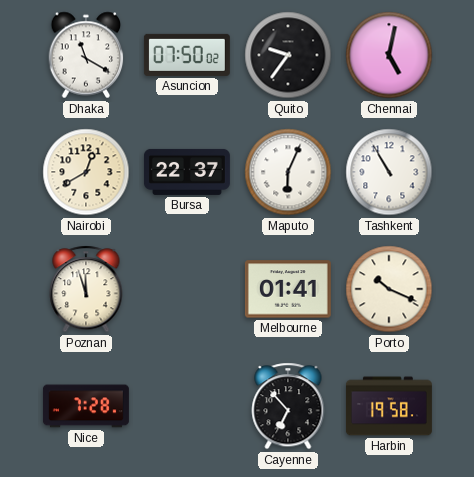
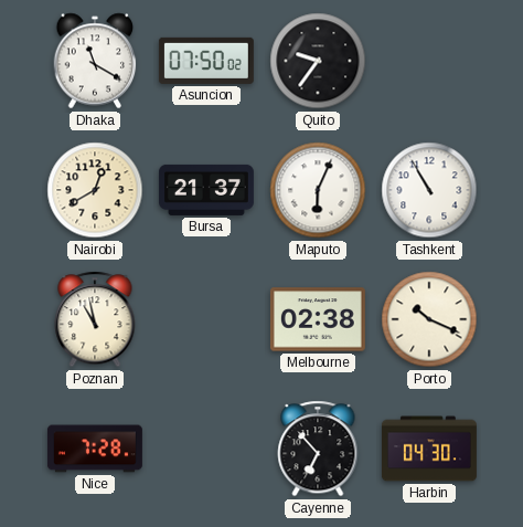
Chennai: 5:02 -> none
Bursa: 22:37 -> 21:37
Poznan: 11:57 -> 10:58
Melbourne: 01:41 -> 02:38
Harbin: 19:58 -> 04:30
